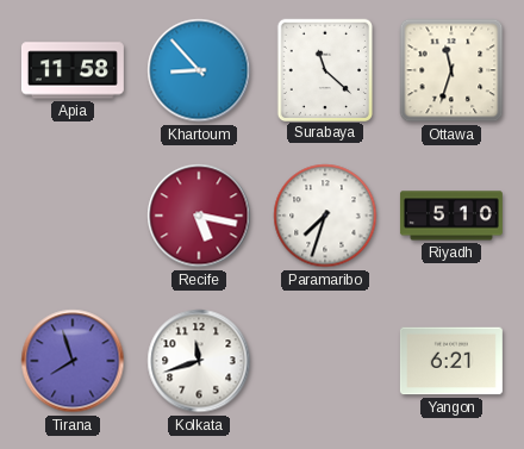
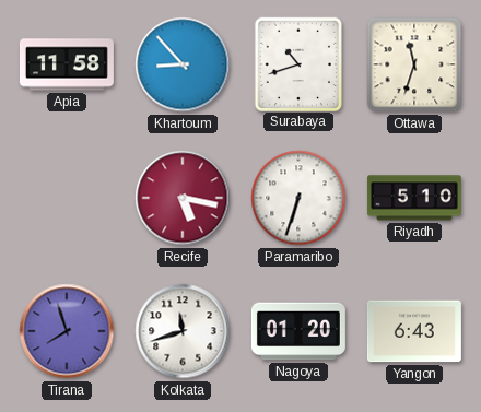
Surabaya: 11:22 -> 10:42
Paramaribo: 7:33 -> 6:33
Nagoya: none -> 01:20
Yangon: 6:21 -> 6:43
